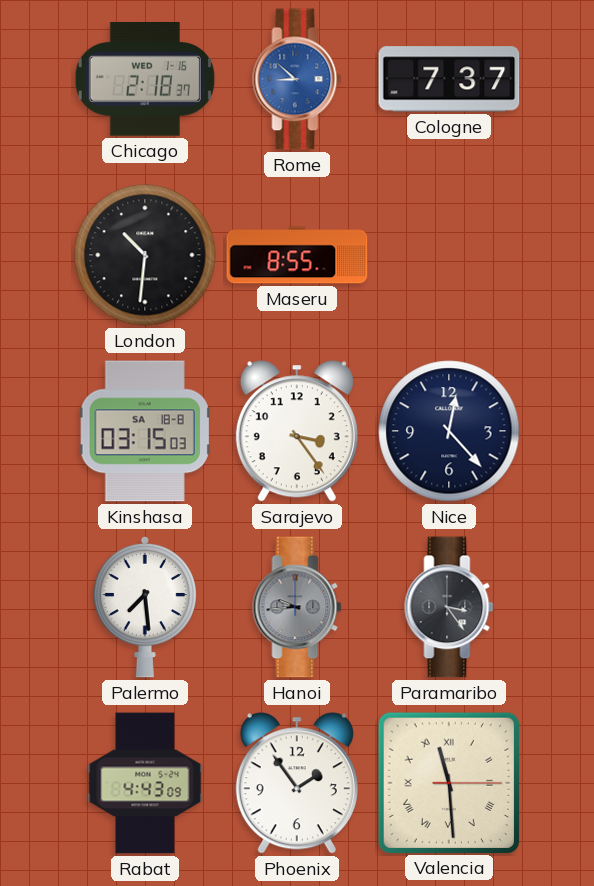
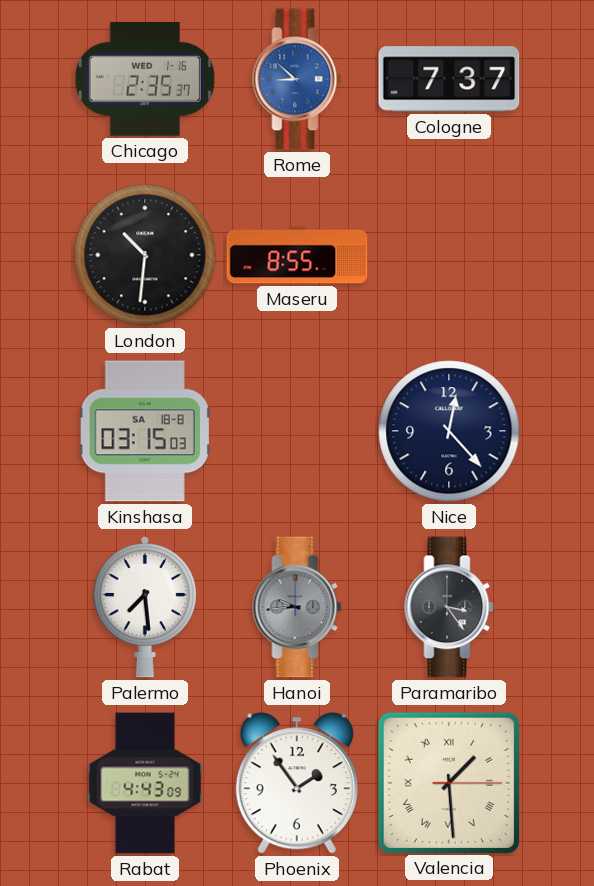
Chicago: 2:18 -> 2:35
Sarajevo: 3:24 -> none
Valencia: 11:29 -> 1:29
